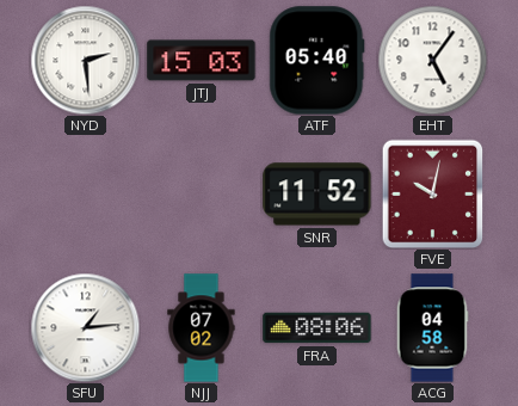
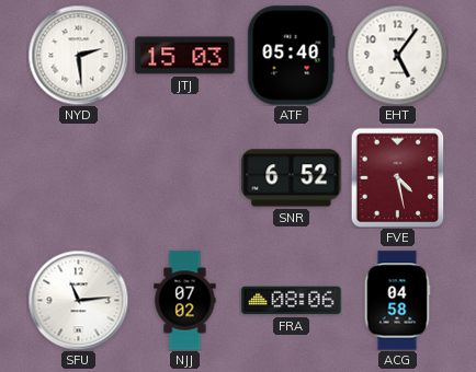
SNR: 11:52 -> 6:52
FVE: 10:02 -> 4:28
SFU: 1:14 -> 11:14
